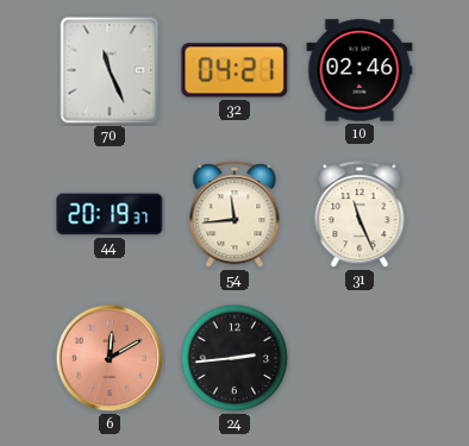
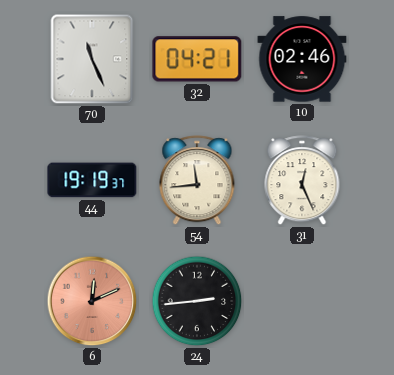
44: 20:19 -> 19:19
31: 11:26 -> 12:26
6: 12:10 -> 12:11
